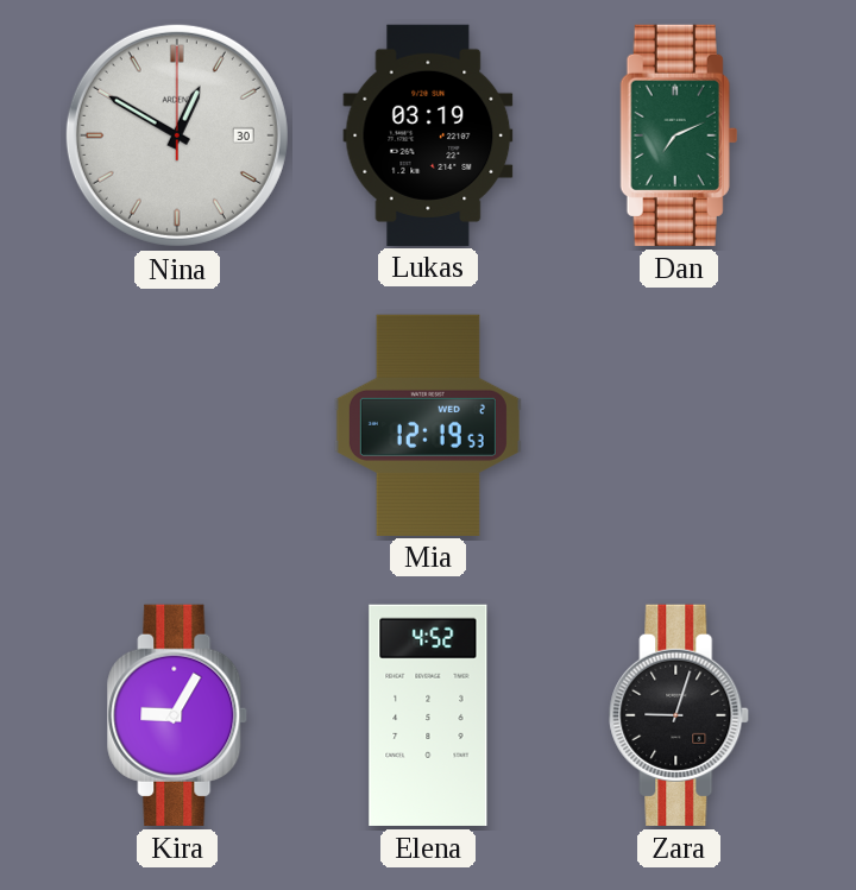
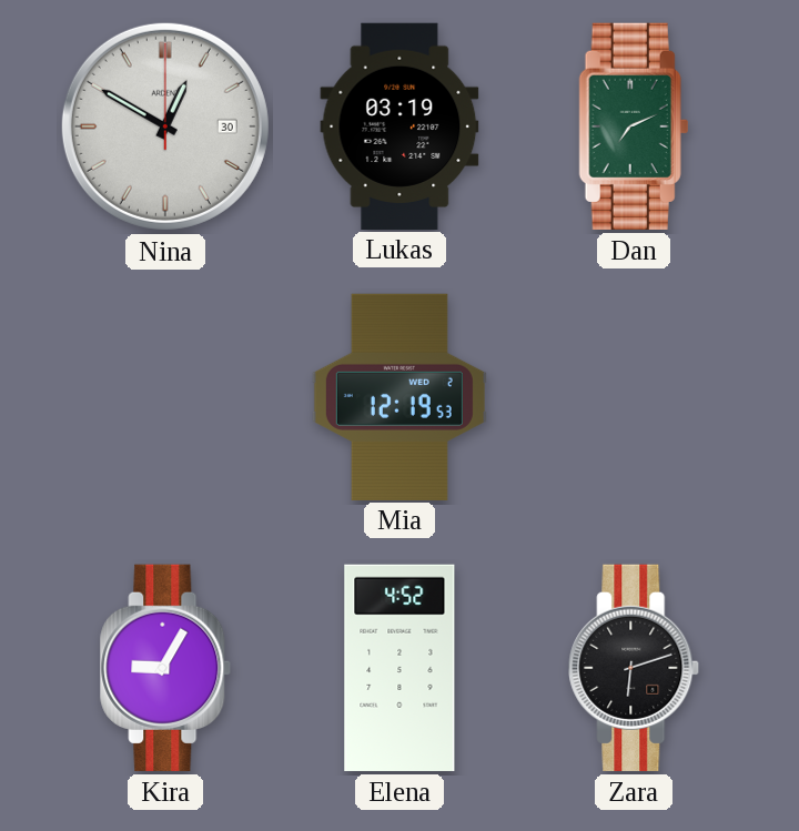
Zara: 9:03 -> 6:12
